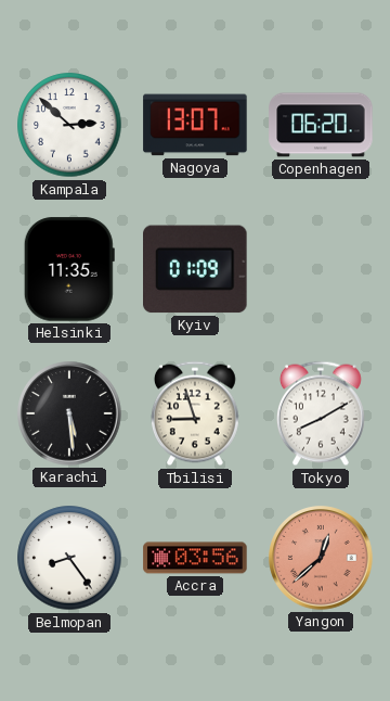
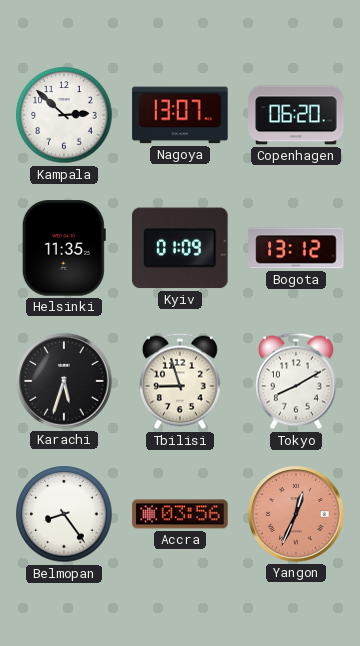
Bogota: none -> 13:12
Karachi: 5:29 -> 5:33
Yangon: 12:38 -> 12:34
